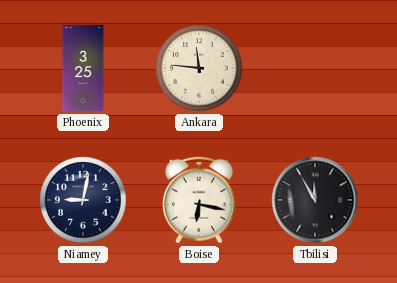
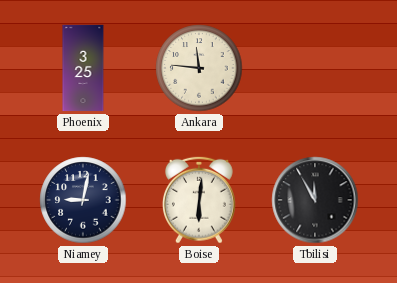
Boise: 6:17 -> 6:01
